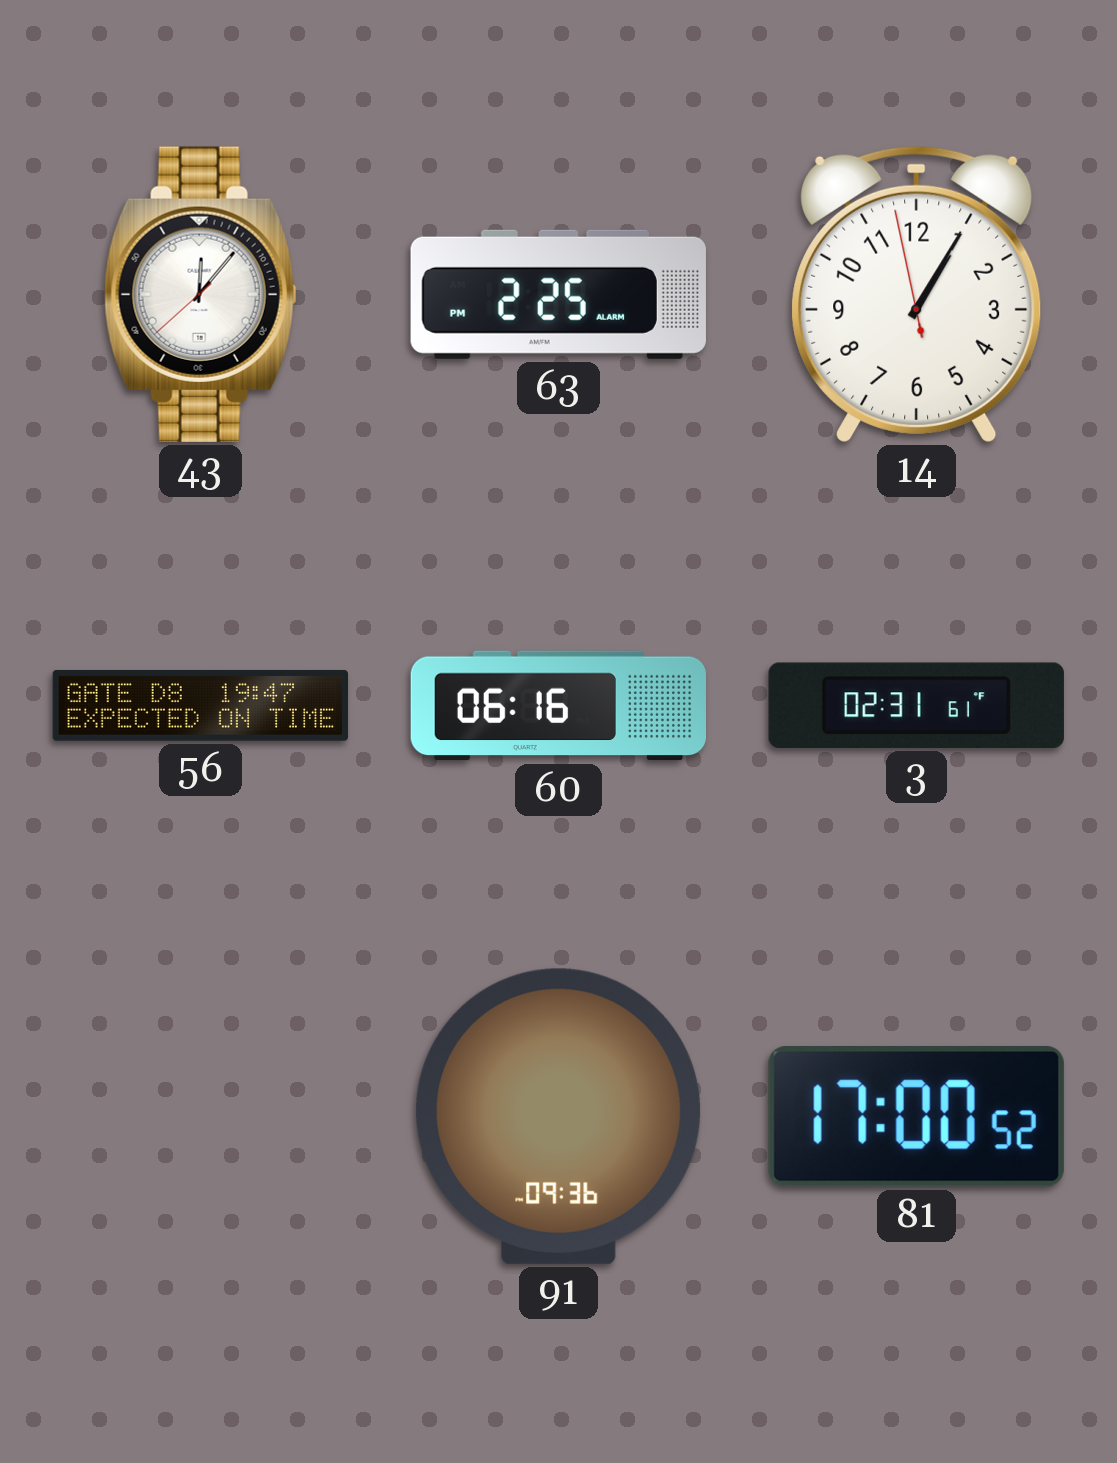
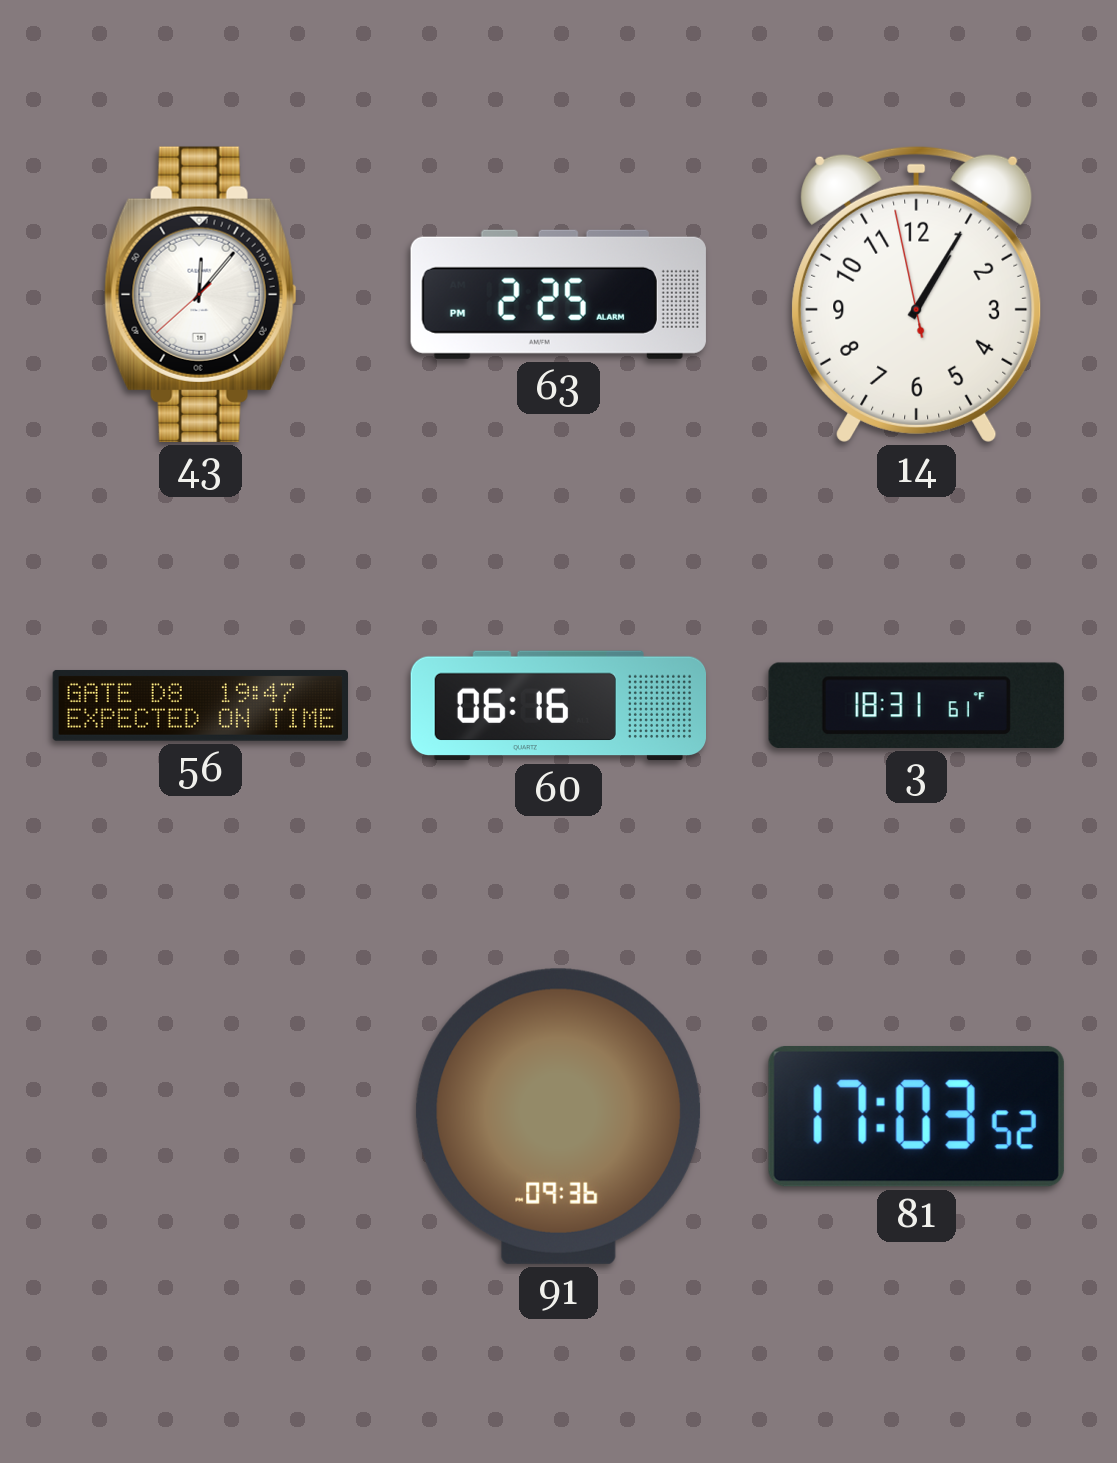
3: 02:31 -> 18:31
81: 17:00 -> 17:03
